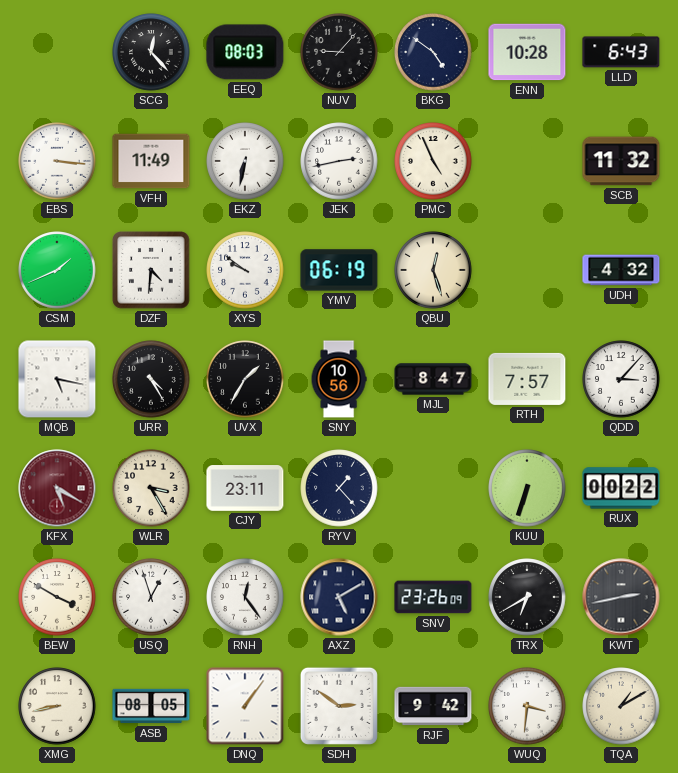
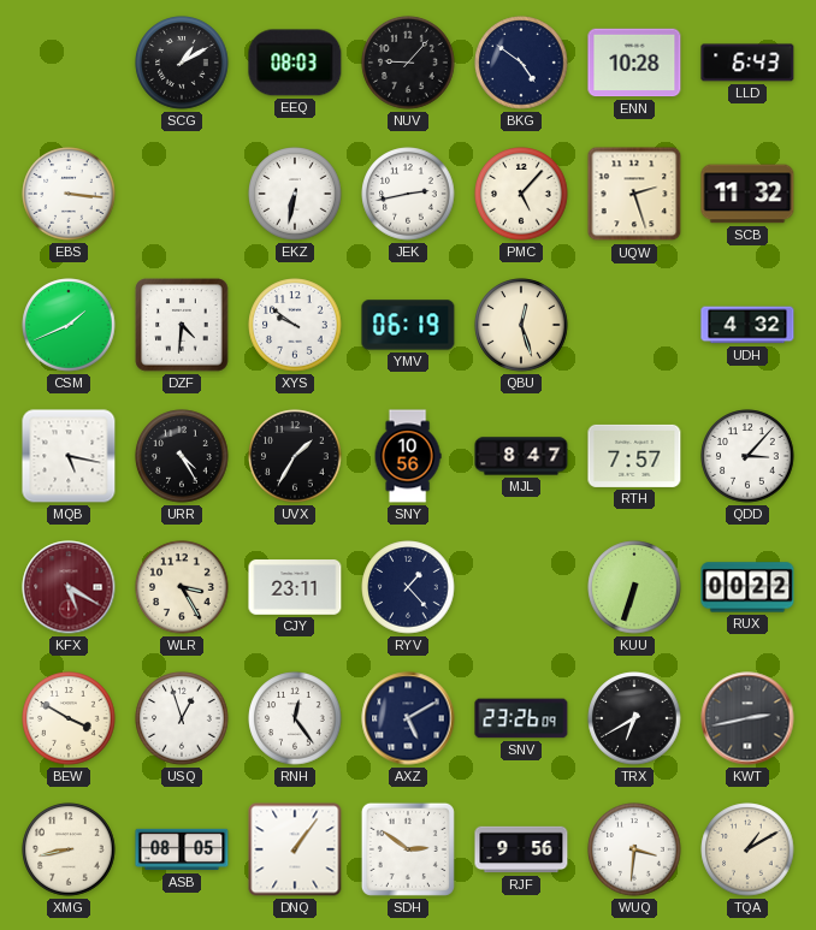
SCG: 12:23 -> 1:10
VFH: 11:49 -> none
PMC: 4:56 -> 5:07
UQW: none -> 2:27
RJF: 9:42 -> 9:56
